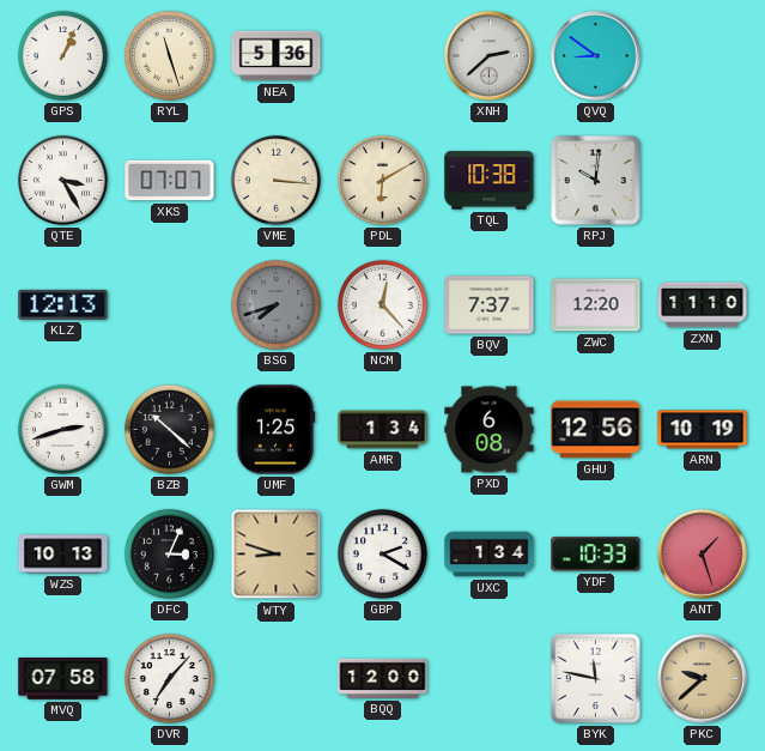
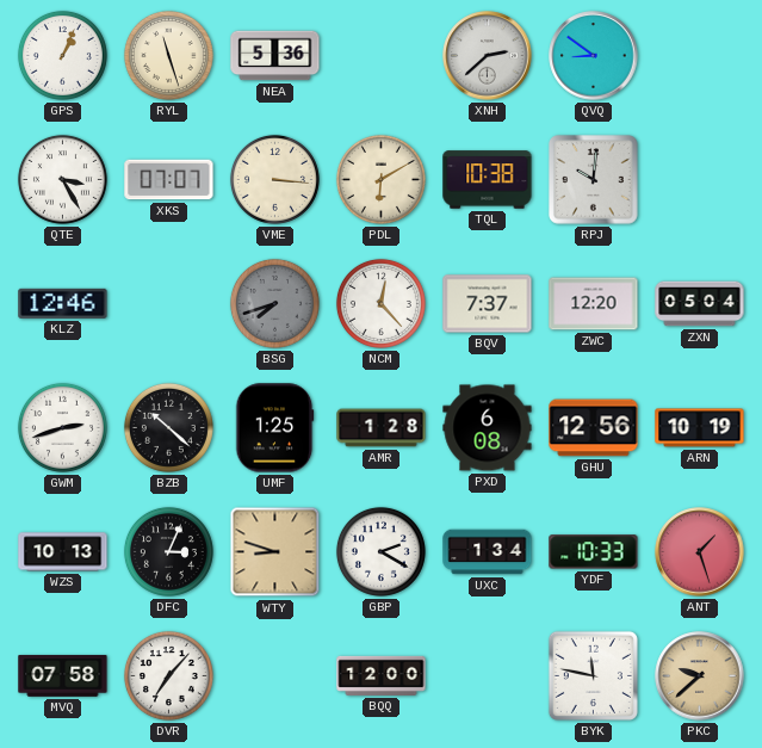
KLZ: 12:13 -> 12:46
ZXN: 11:10 -> 05:04
AMR: 1:34 -> 1:28
